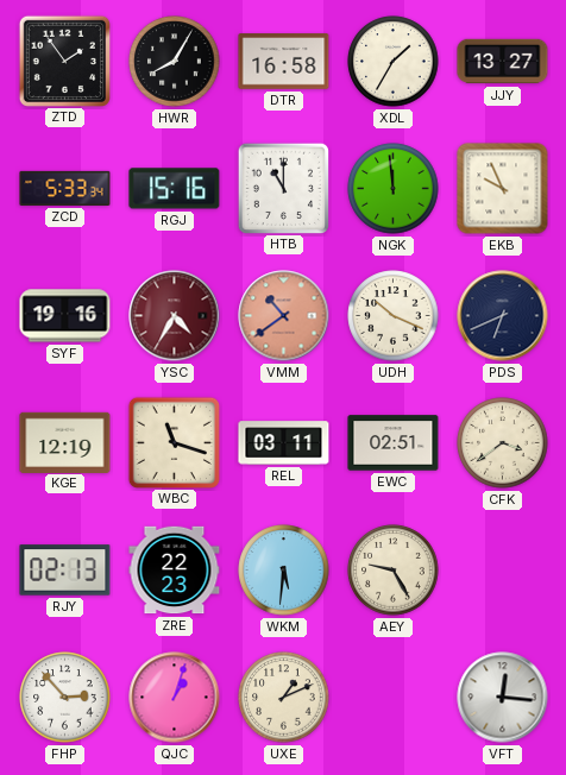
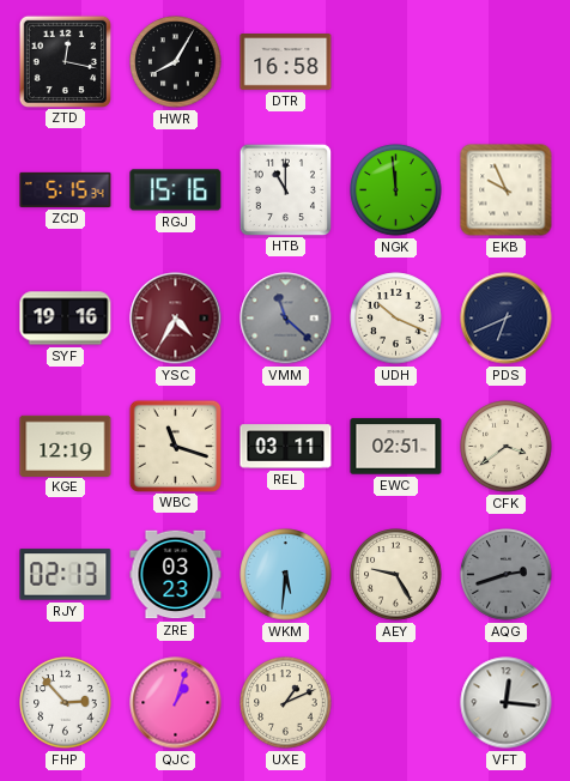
ZTD: 1:54 -> 12:17
XDL: 1:35 -> none
JJY: 13:27 -> none
ZCD: 5:33 -> 5:15
VMM: 10:39 -> 11:22
VMM dial: salmon -> grey
ZRE: 22:23 -> 03:23
AQG: none -> 2:42
